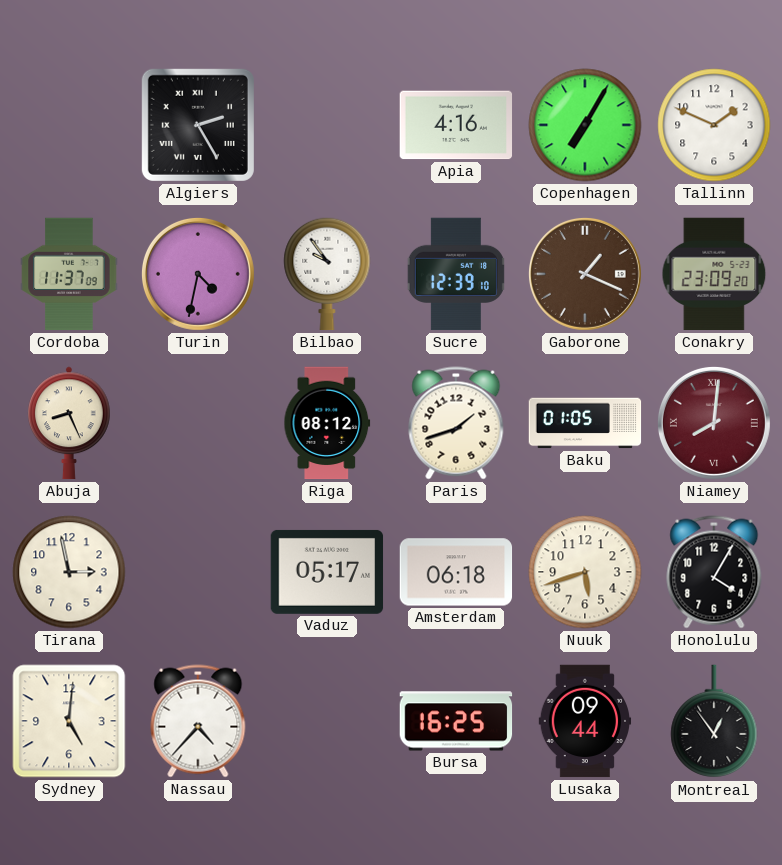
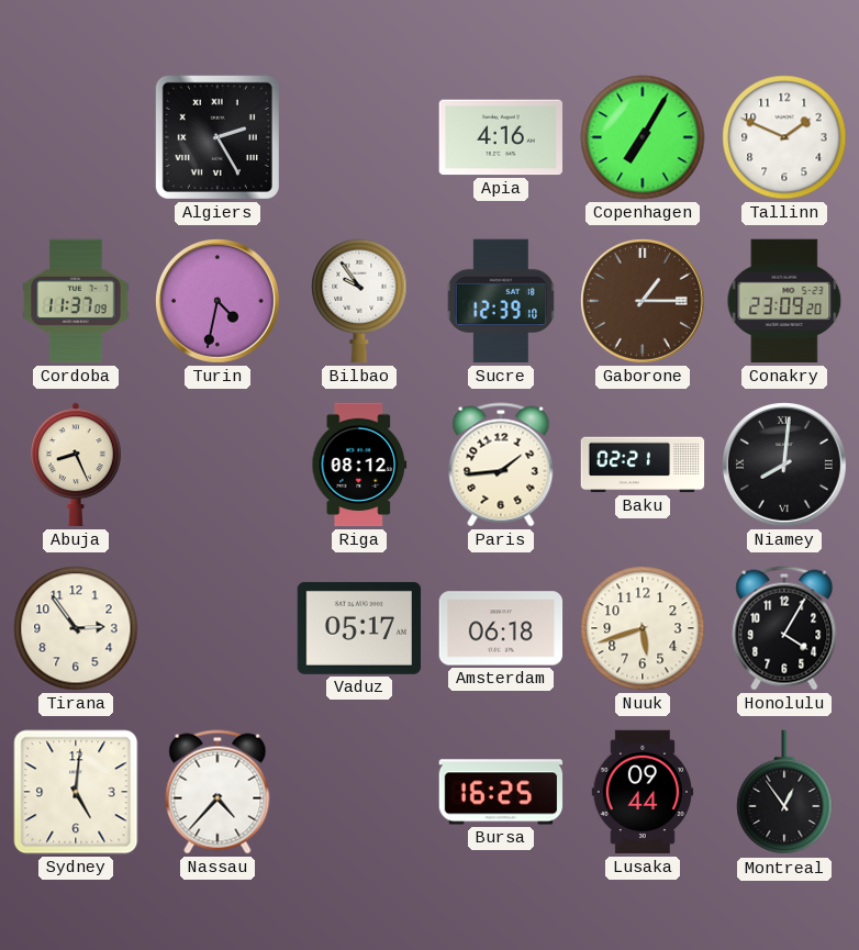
Gaborone: 1:19 -> 1:15
Paris: 1:42 -> 1:44
Baku: 01:05 -> 02:21
Niamey dial: burgundy -> black
Tirana: 2:58 -> 2:54
